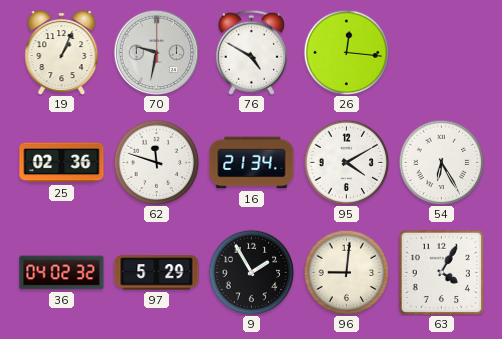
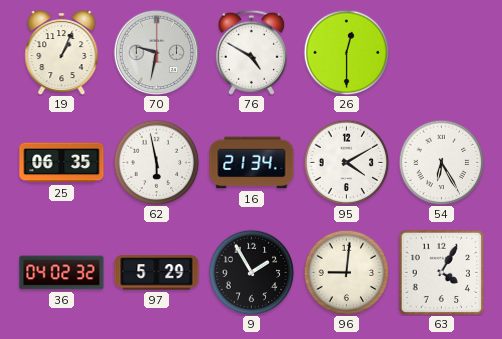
26: 12:16 -> 12:30
25: 02:36 -> 06:35
62: 11:48 -> 5:58
